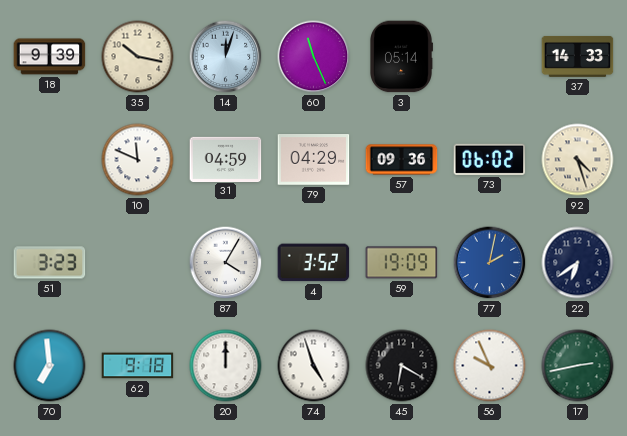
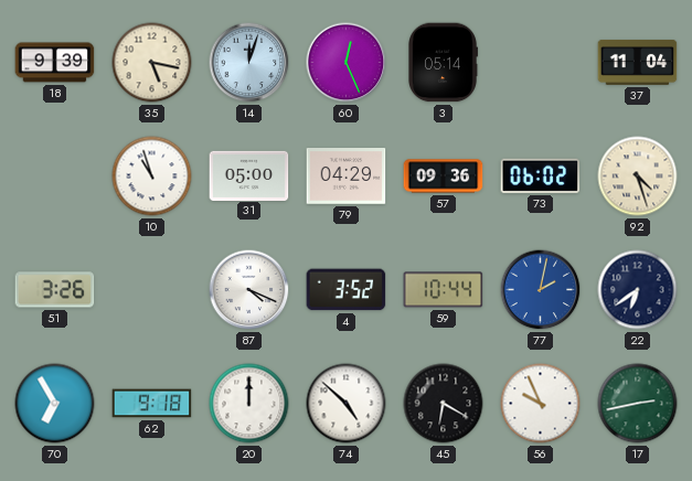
35: 10:17 -> 5:17
60: 11:26 -> 12:26
37: 14:33 -> 11:04
10: 11:49 -> 10:57
31: 04:59 -> 05:00
51: 3:23 -> 3:26
87: 4:05 -> 4:19
59: 19:09 -> 10:44
70: 6:59 -> 6:55
74: 4:57 -> 4:52
